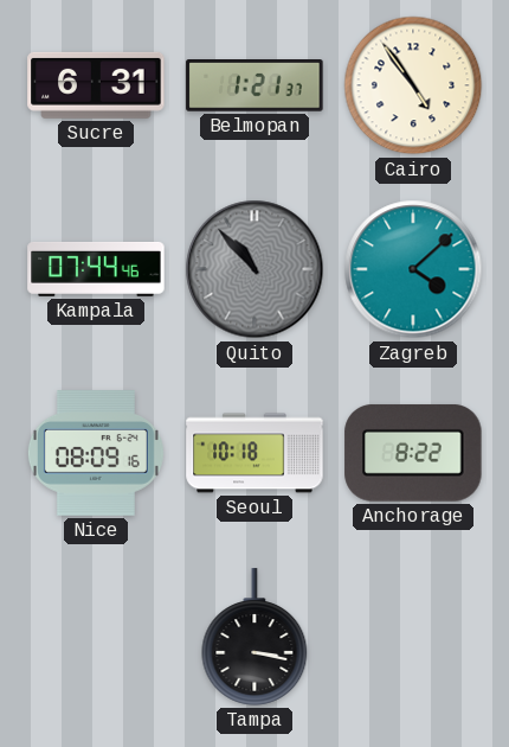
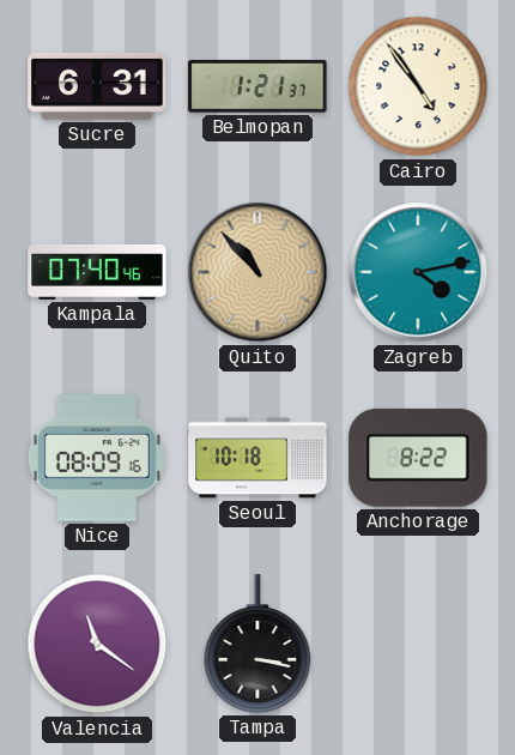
Kampala: 07:44 -> 07:40
Quito dial: grey -> champagne
Zagreb: 4:08 -> 4:13
Valencia: none -> 11:21
